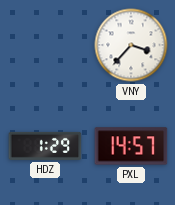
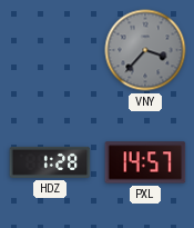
VNY dial: white -> grey
HDZ: 1:29 -> 1:28
